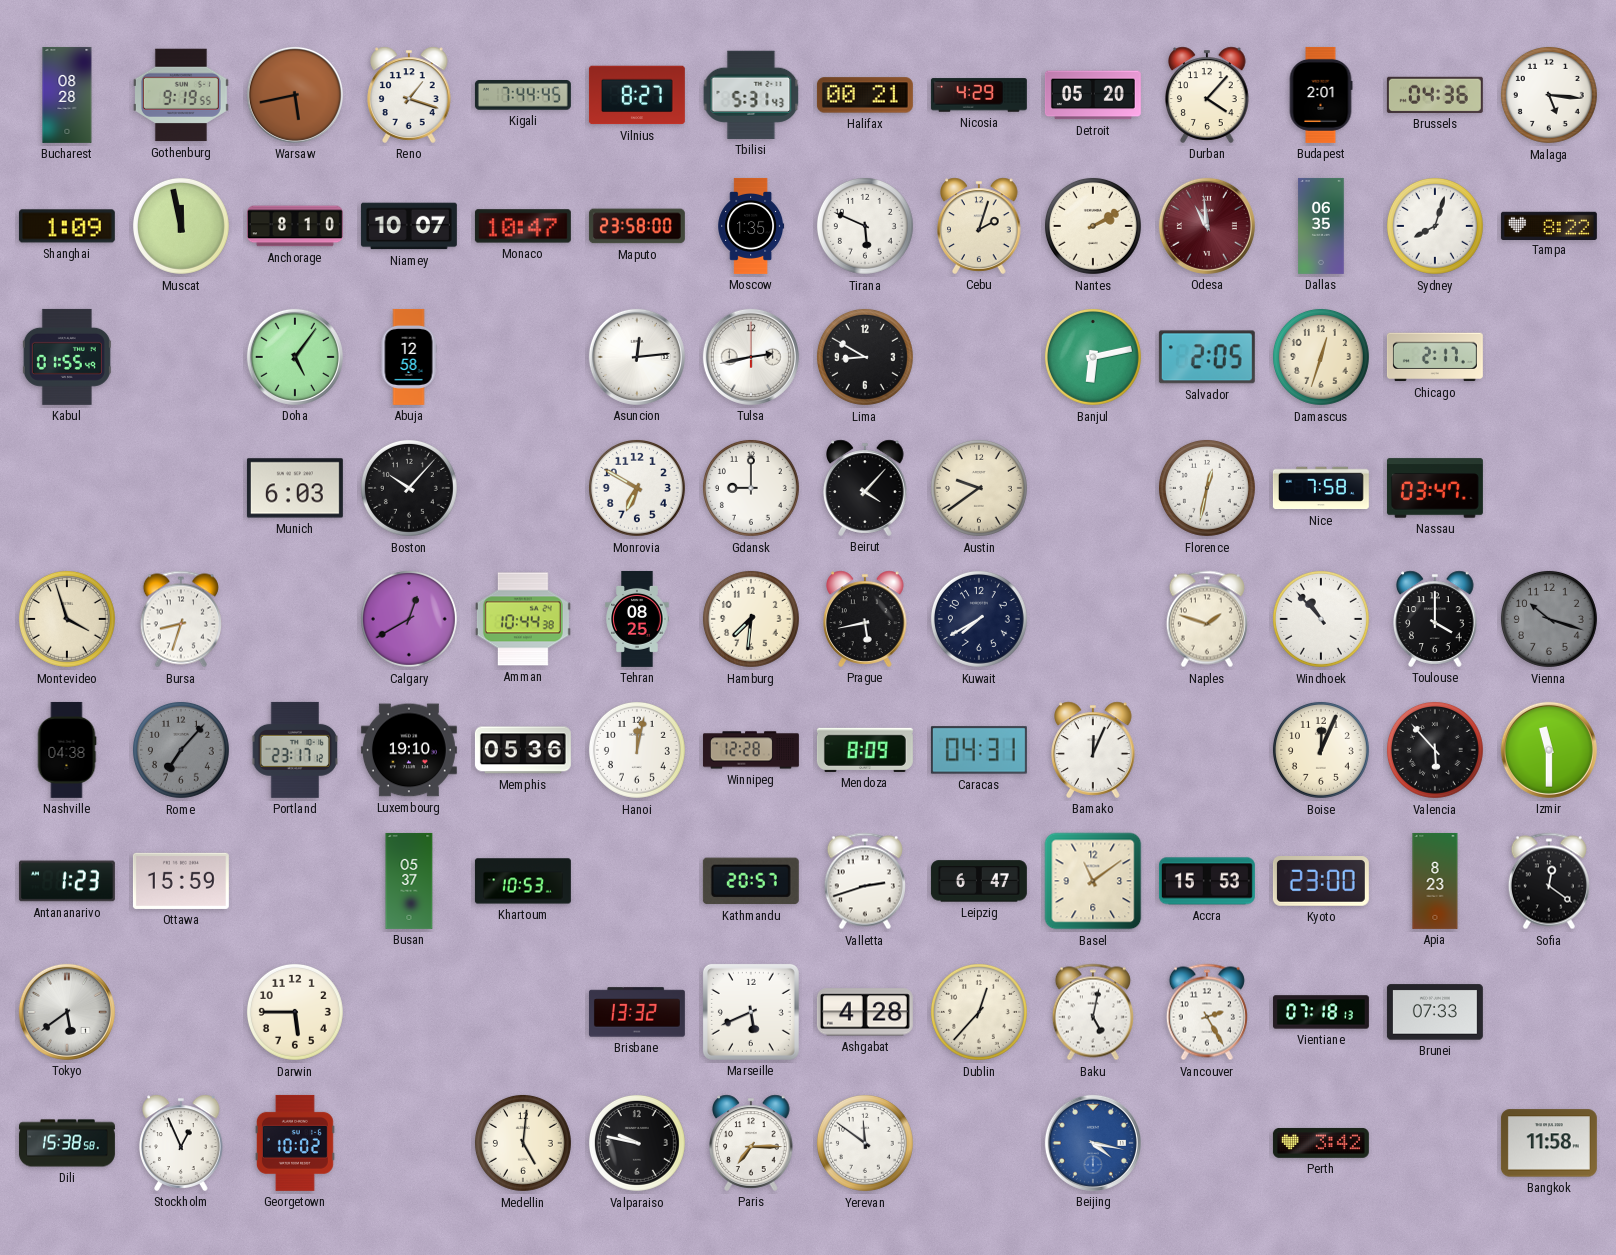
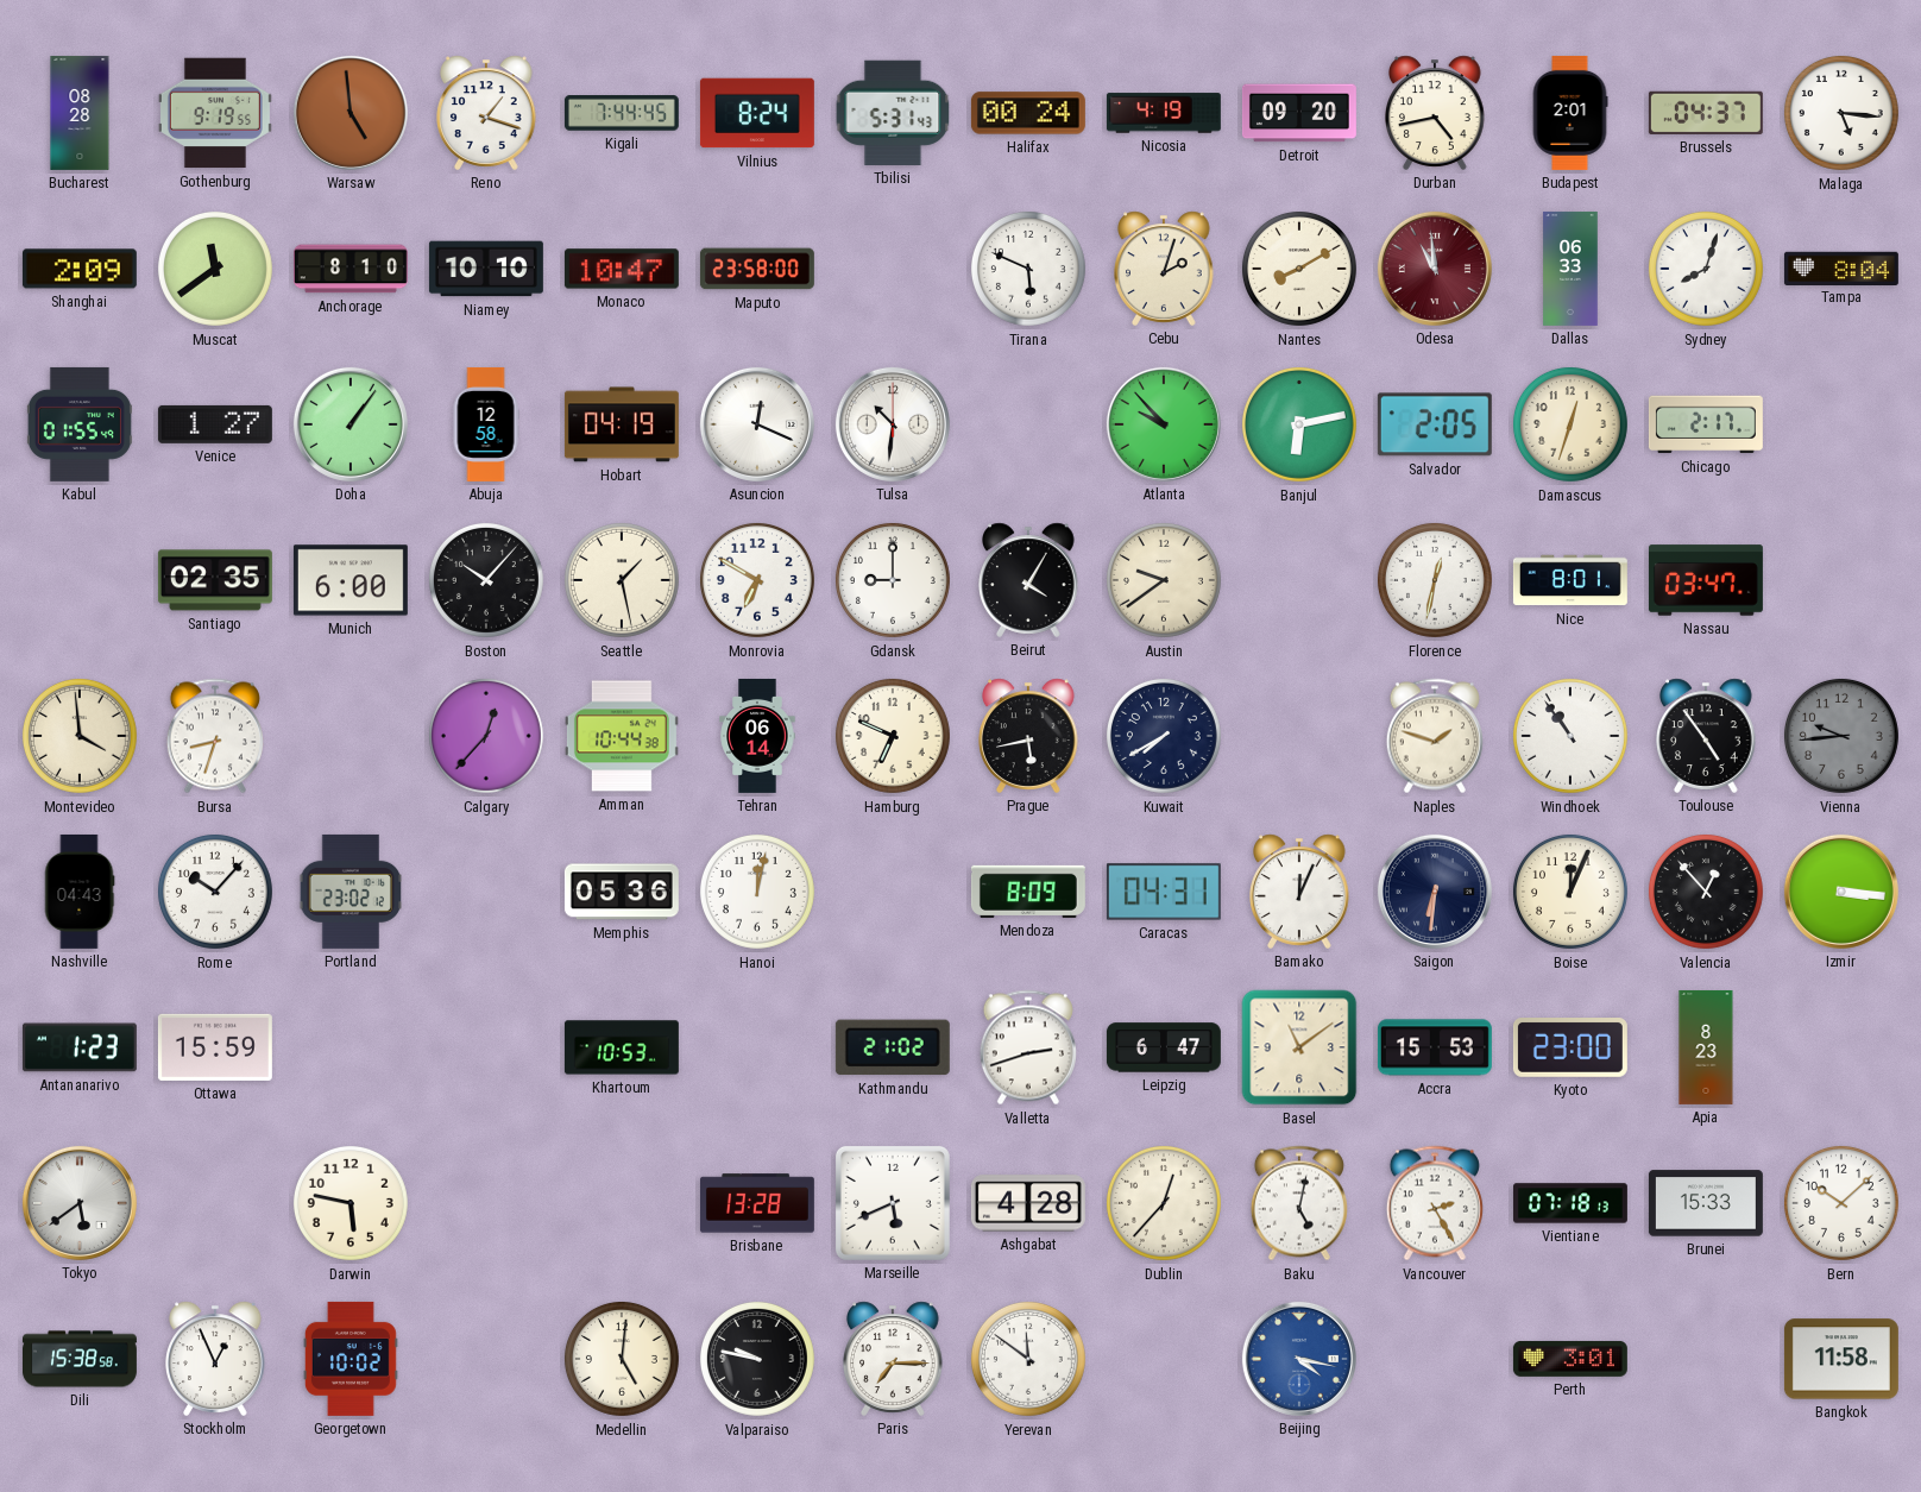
Warsaw: 5:43 -> 4:59
Vilnius: 8:27 -> 8:24
Halifax: 00:21 -> 00:24
Nicosia: 4:29 -> 4:19
Detroit: 05:20 -> 09:20
Durban: 4:07 -> 4:43
Brussels: 04:36 -> 04:37
Shanghai: 1:09 -> 2:09
Muscat: 11:58 -> 11:39
Niamey: 10:07 -> 10:10
Moscow: 1:35 -> none
Nantes: 2:10 -> 8:10
Dallas: 06:35 -> 06:33
Tampa: 8:22 -> 8:04
Venice: none -> 1:27
Doha: 5:06 -> 1:06
Hobart: none -> 04:19
Asuncion: 12:14 -> 12:19
Tulsa: 2:43 -> 10:31
Lima: 8:50 -> none
Atlanta: none -> 9:53
Santiago: none -> 02:35
Munich: 6:03 -> 6:00
Seattle: none -> 1:28
Beirut: 4:07 -> 4:05
Nice: 7:58 -> 8:01
Montevideo: 3:57 -> 3:59
Calgary: 12:40 -> 12:37
Tehran: 08:25 -> 06:14
Hamburg: 7:31 -> 6:49
Windhoek: 10:53 -> 10:54
Toulouse: 4:00 -> 4:54
Vienna: 10:18 -> 9:44
Nashville: 04:38 -> 04:43
Rome: 7:07 -> 10:07
Rome dial: grey -> white
Portland: 23:17 -> 23:02
Luxembourg: 19:10 -> none
Winnipeg: 12:28 -> none
Saigon: none -> 6:31
Valencia: 5:53 -> 12:53
Izmir: 11:30 -> 3:16
Busan: 05:37 -> none
Kathmandu: 20:57 -> 21:02
Sofia: 12:21 -> none
Darwin: 5:45 -> 5:47
Brisbane: 13:32 -> 13:28
Brunei: 07:33 -> 15:33
Bern: none -> 10:08
Perth: 3:42 -> 3:01
